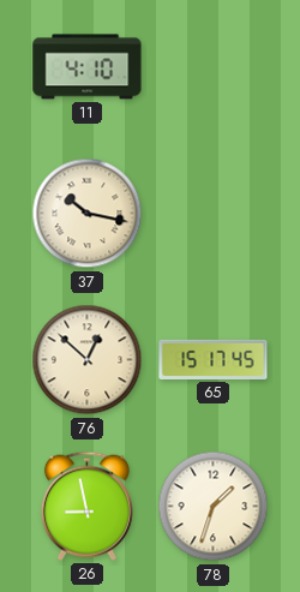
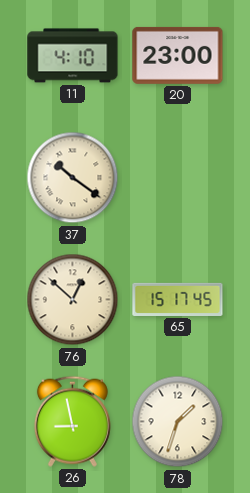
20: none -> 23:00
37: 10:17 -> 10:21
